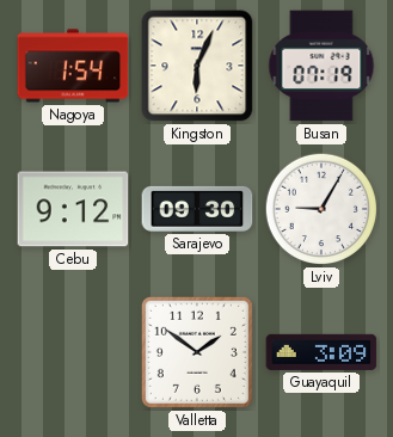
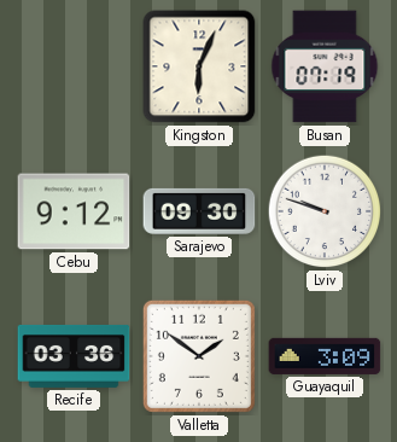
Nagoya: 1:54 -> none
Lviv: 9:05 -> 9:48
Recife: none -> 03:36
